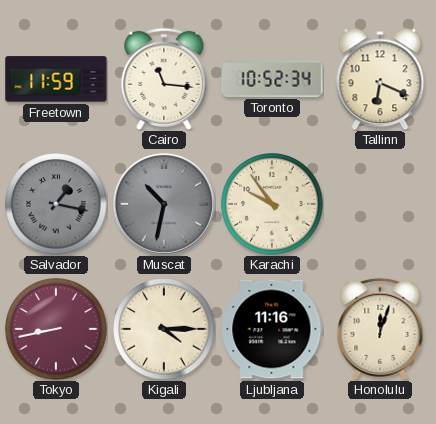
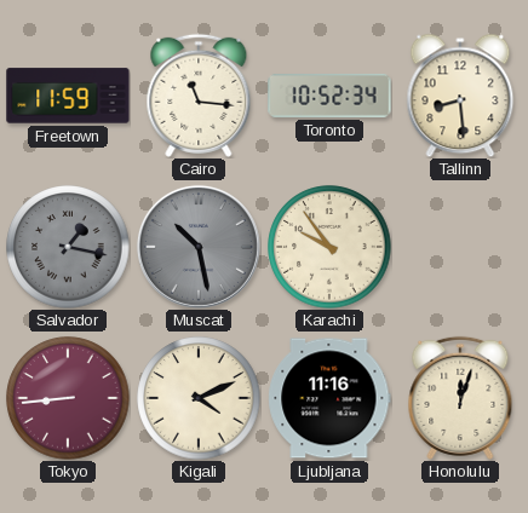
Tallinn: 6:19 -> 8:29
Muscat: 10:32 -> 10:28
Tokyo: 8:43 -> 8:44
Kigali: 4:15 -> 4:11
